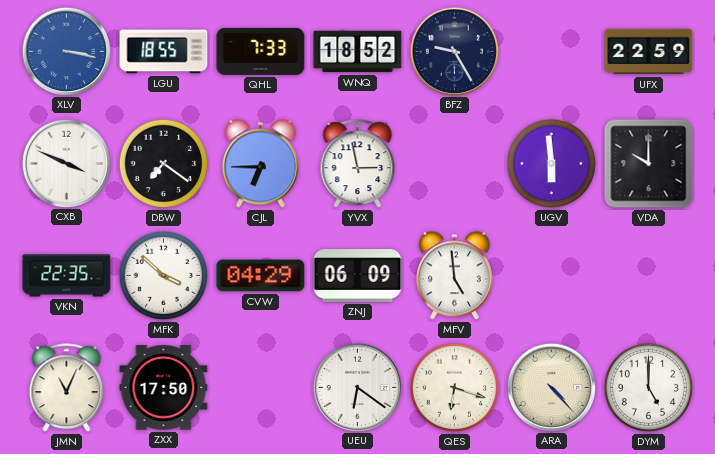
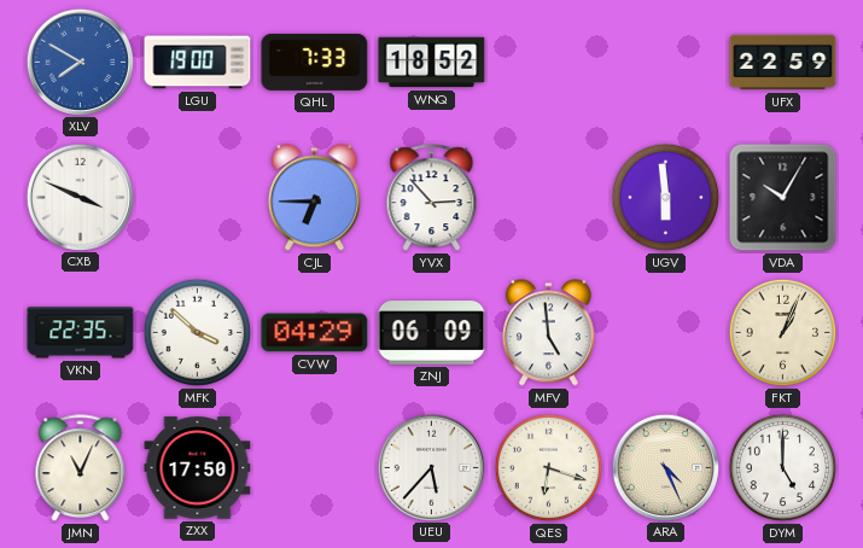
XLV: 3:17 -> 7:50
LGU: 18:55 -> 19:00
BFZ: 9:25 -> none
DBW: 7:21 -> none
YVX: 2:58 -> 2:53
VDA: 10:00 -> 10:05
FKT: none -> 1:04
UEU: 6:21 -> 5:37
ARA: 4:23 -> 4:26
